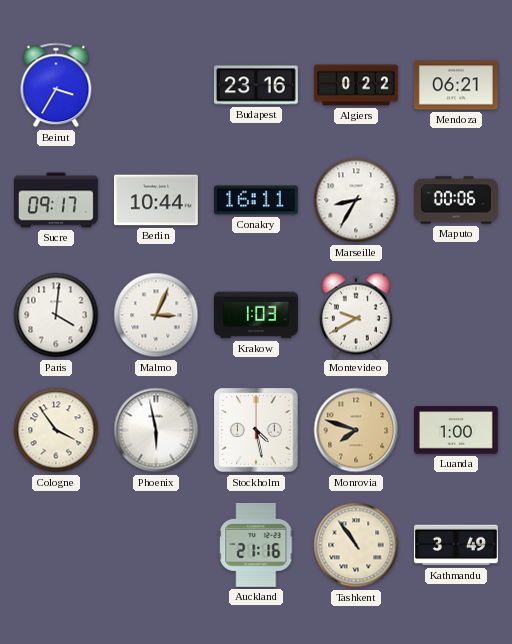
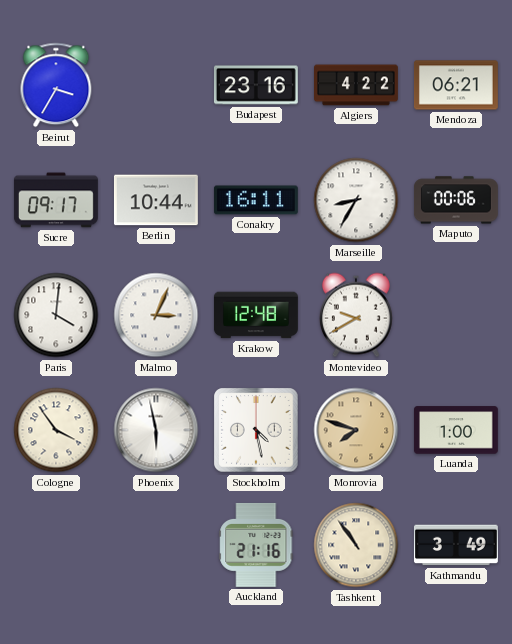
Algiers: 0:22 -> 4:22
Krakow: 1:03 -> 12:48
